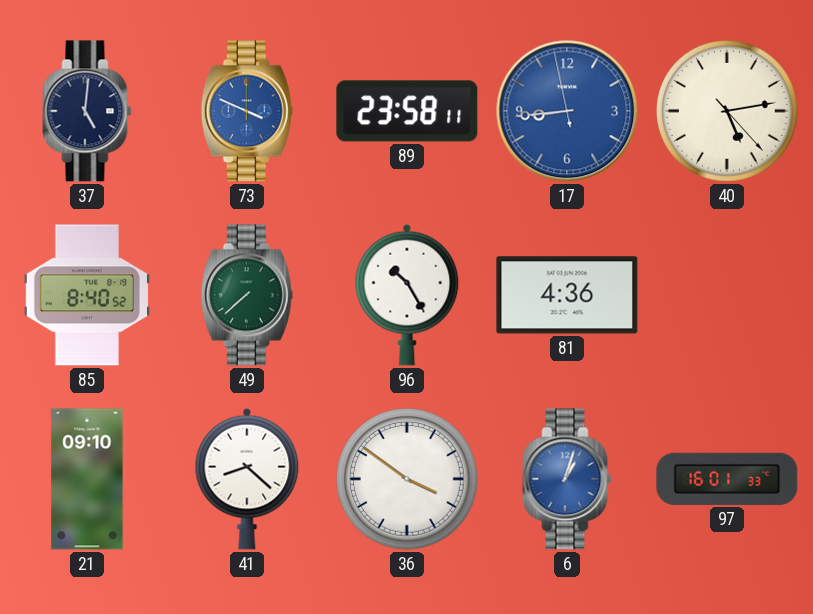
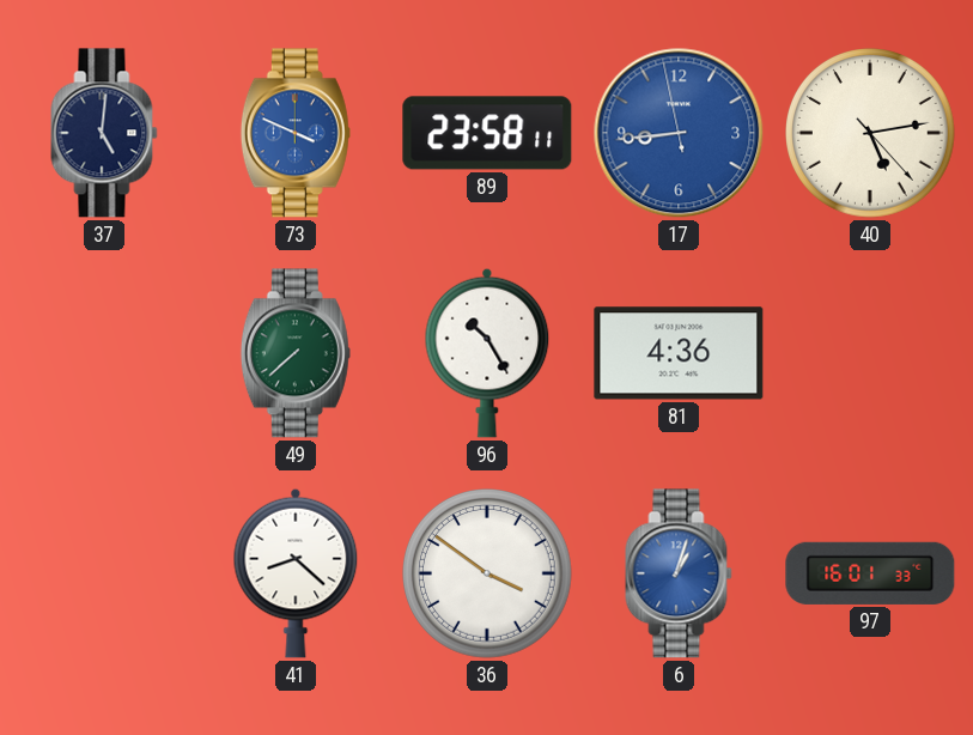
85: 8:40 -> none
21: 09:10 -> none
